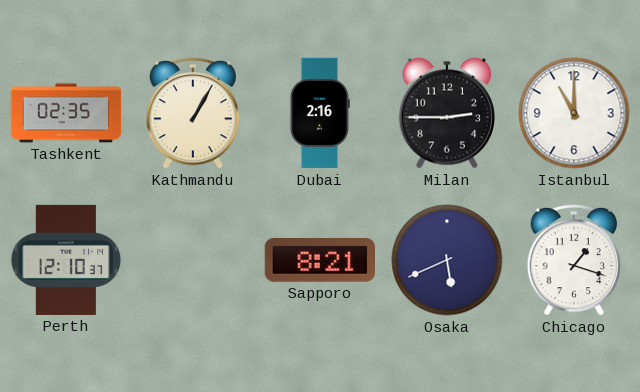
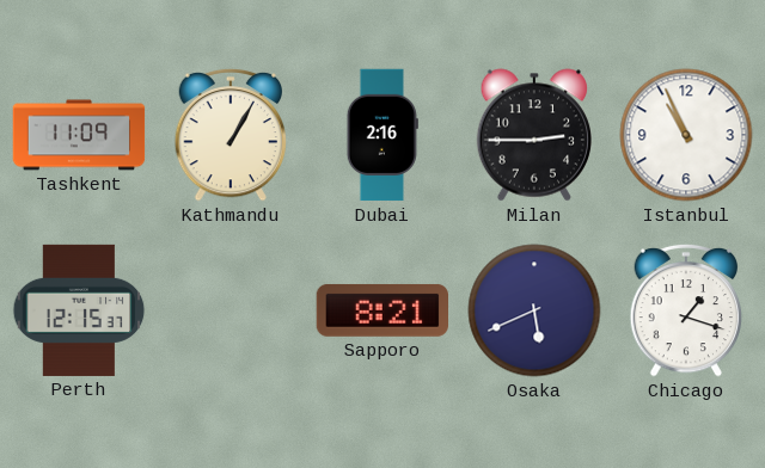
Tashkent: 02:35 -> 11:09
Istanbul: 11:00 -> 10:56
Perth: 12:10 -> 12:15
